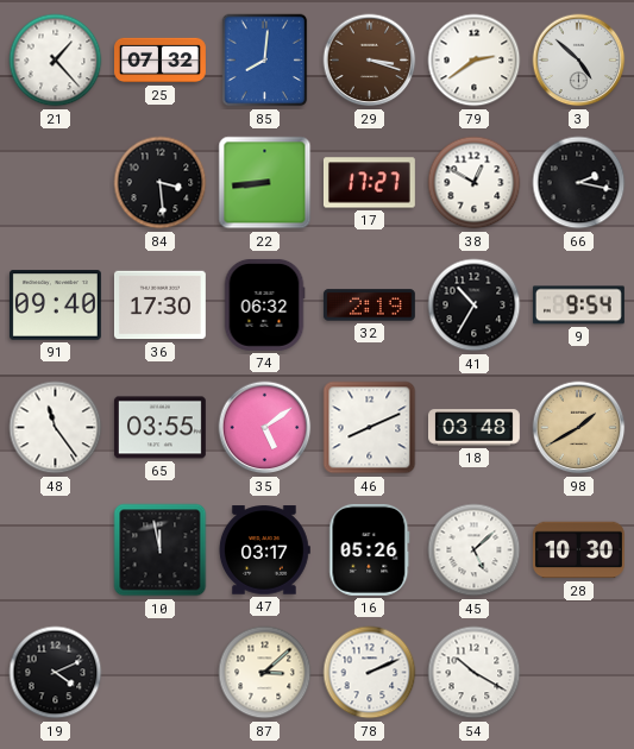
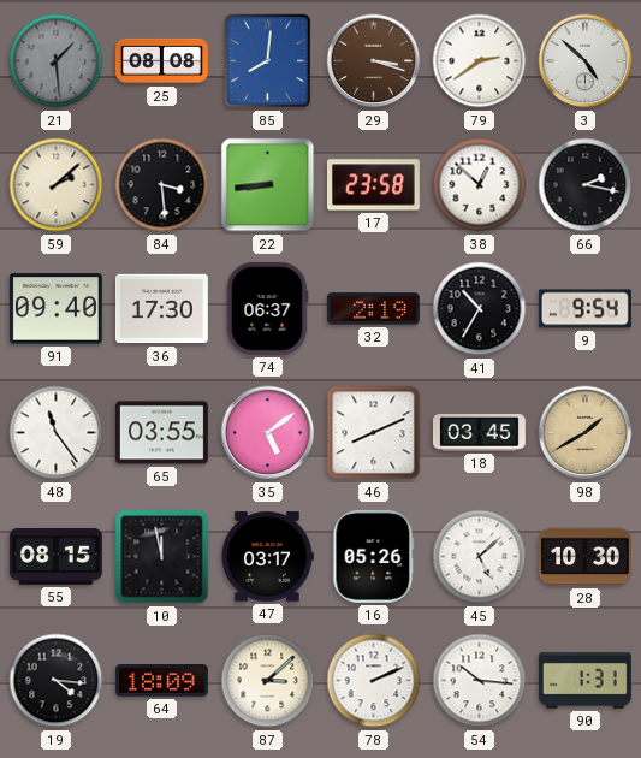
21: 1:23 -> 1:29
21 dial: white -> grey
25: 07:32 -> 08:08
59: none -> 2:08
17: 17:27 -> 23:58
38: 12:50 -> 12:52
74: 06:32 -> 06:37
18: 03:48 -> 03:45
55: none -> 08:15
19: 4:11 -> 4:16
64: none -> 18:09
54: 10:20 -> 10:16
90: none -> 1:31
